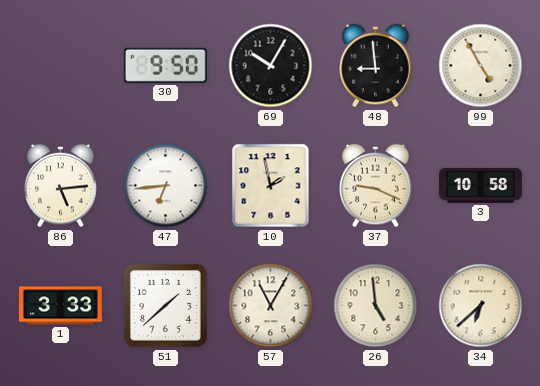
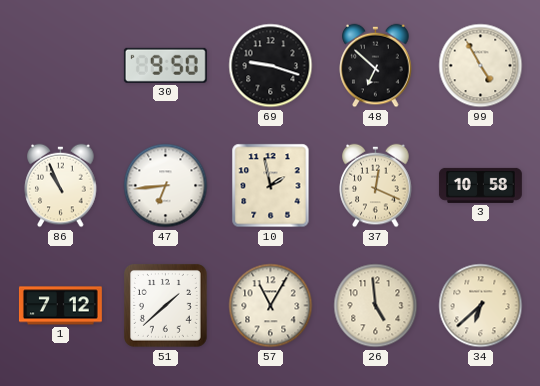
69: 10:05 -> 9:18
48: 8:59 -> 6:52
86: 5:14 -> 10:56
37: 9:19 -> 12:19
1: 3:33 -> 7:12
